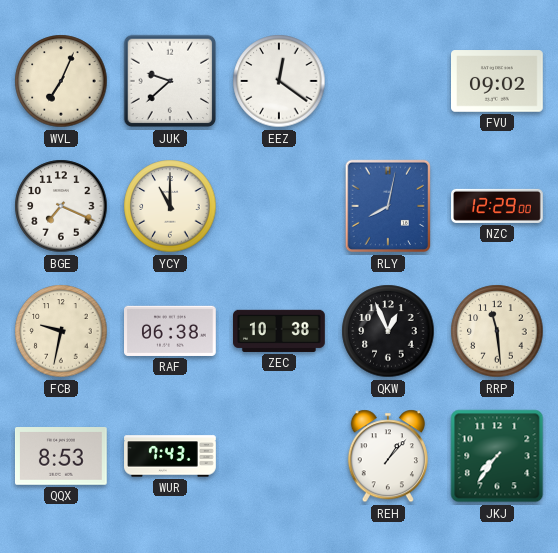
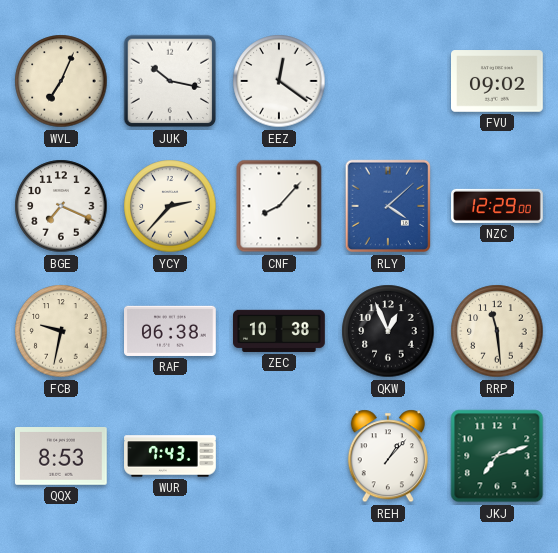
JUK: 9:38 -> 10:17
YCY: 11:00 -> 2:37
CNF: none -> 8:07
RLY: 8:02 -> 4:08
JKJ: 7:36 -> 7:12
